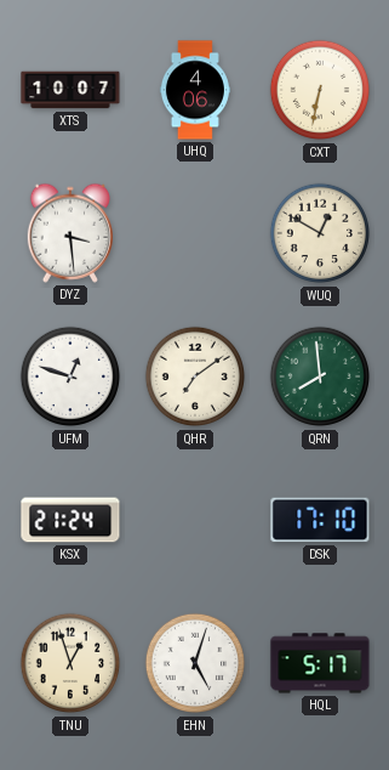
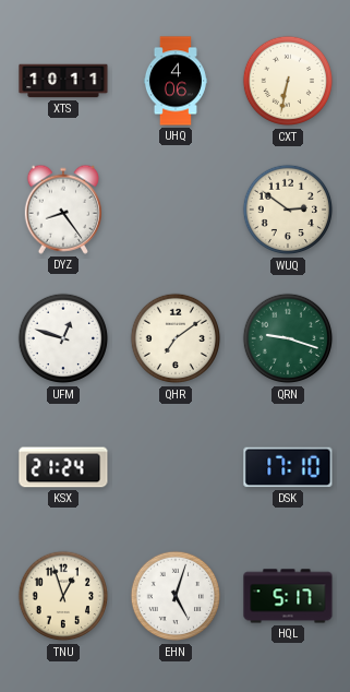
XTS: 10:07 -> 10:11
DYZ: 3:29 -> 8:24
WUQ: 12:50 -> 2:51
QRN: 7:59 -> 9:18
